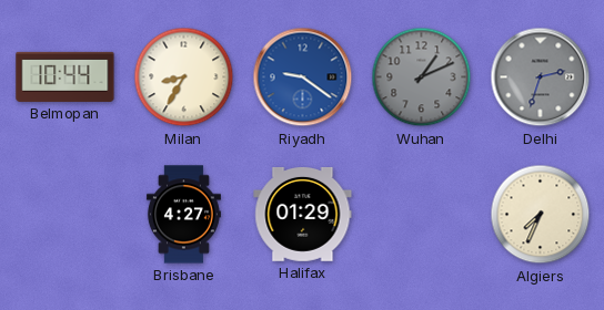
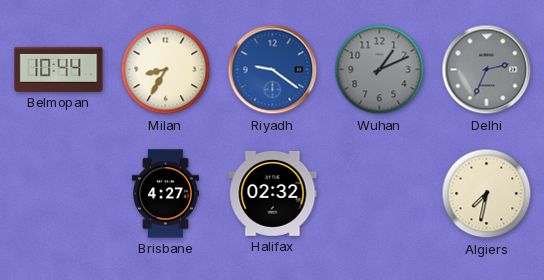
Delhi: 2:33 -> 2:34
Halifax: 01:29 -> 02:32
Algiers: 7:34 -> 7:32
